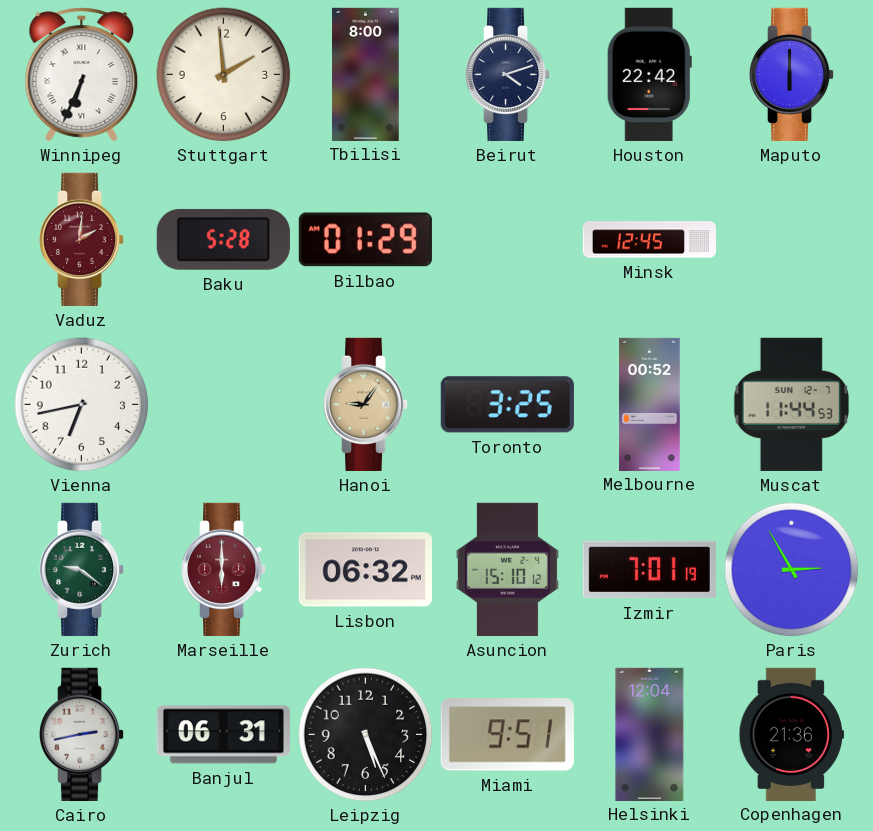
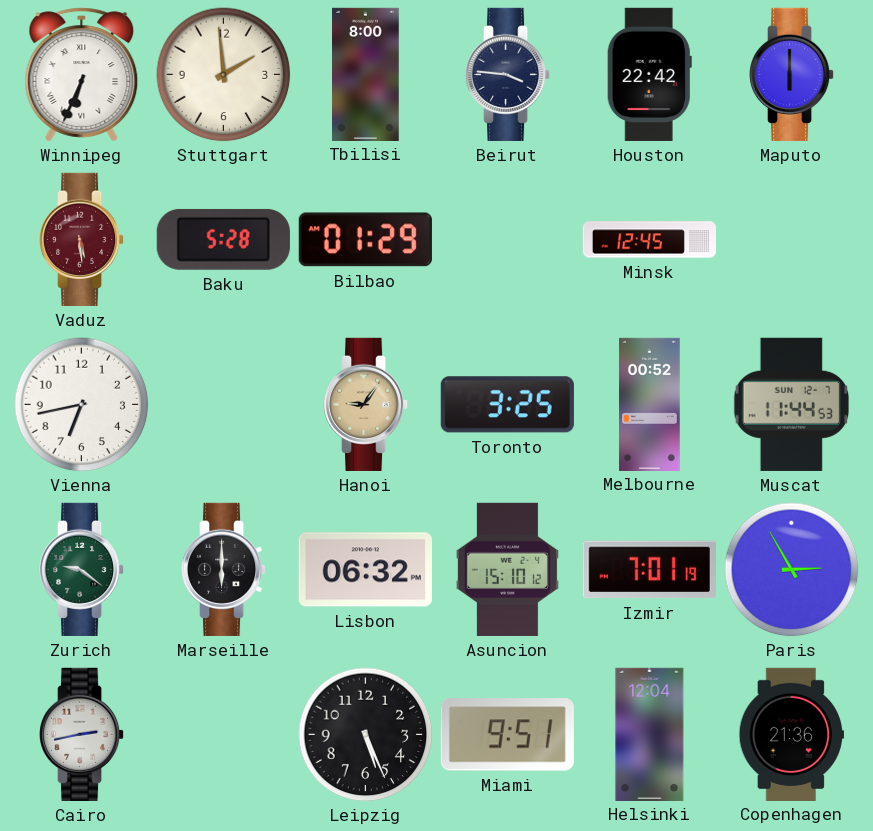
Beirut: 4:12 -> 3:46
Vaduz: 2:01 -> 5:29
Marseille dial: burgundy -> black
Banjul: 06:31 -> none
